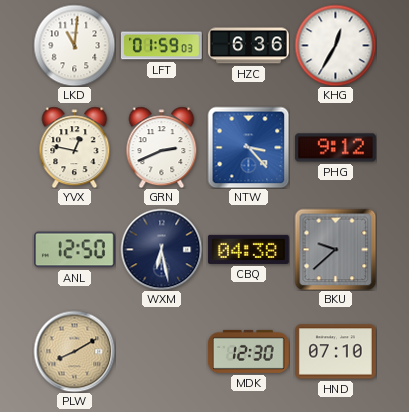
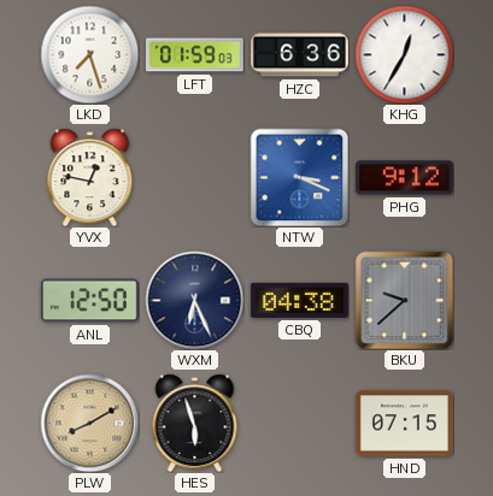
LKD: 11:01 -> 7:27
GRN: 2:41 -> none
NTW: 3:23 -> 3:19
WXM: 6:28 -> 6:26
HES: none -> 5:57
MDK: 12:30 -> none
HND: 07:10 -> 07:15
